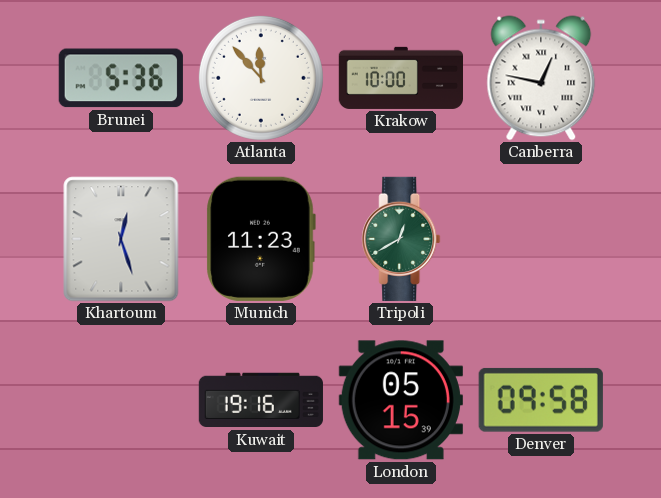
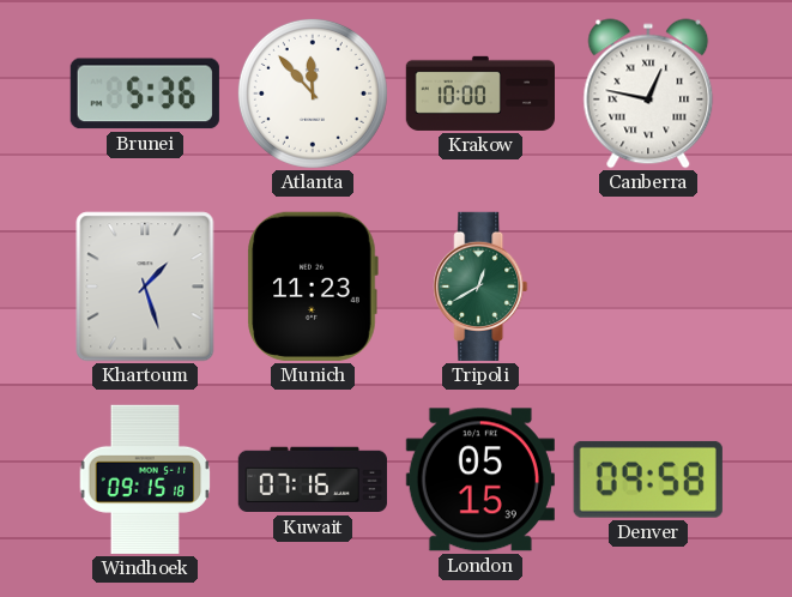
Khartoum: 12:27 -> 1:27
Windhoek: none -> 09:15
Kuwait: 19:16 -> 07:16
